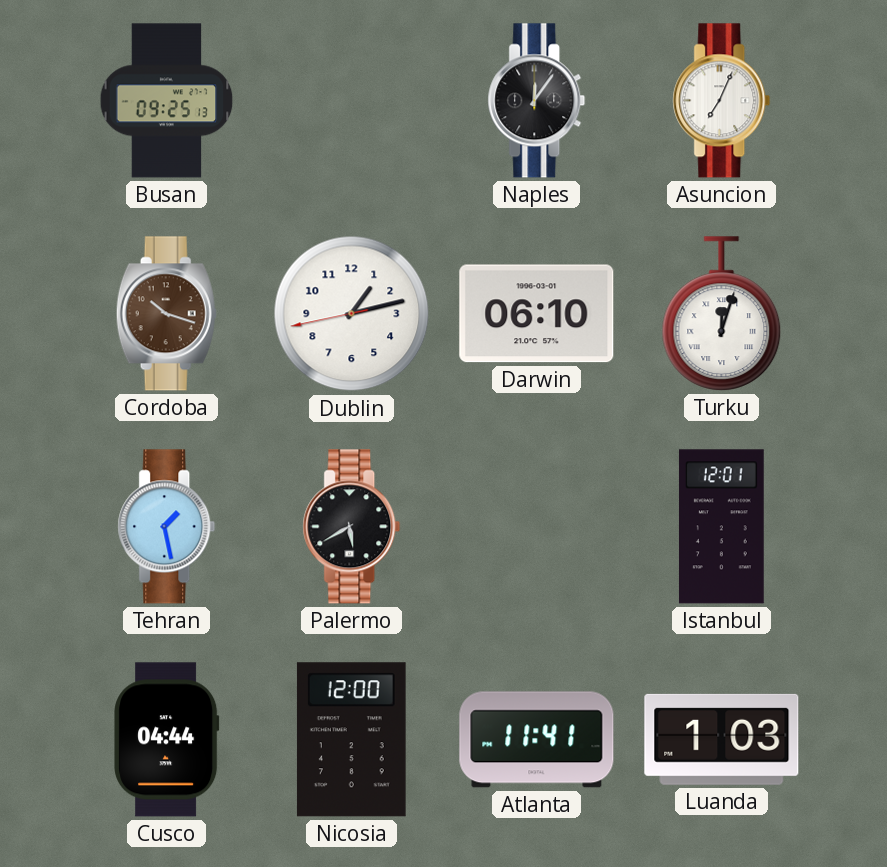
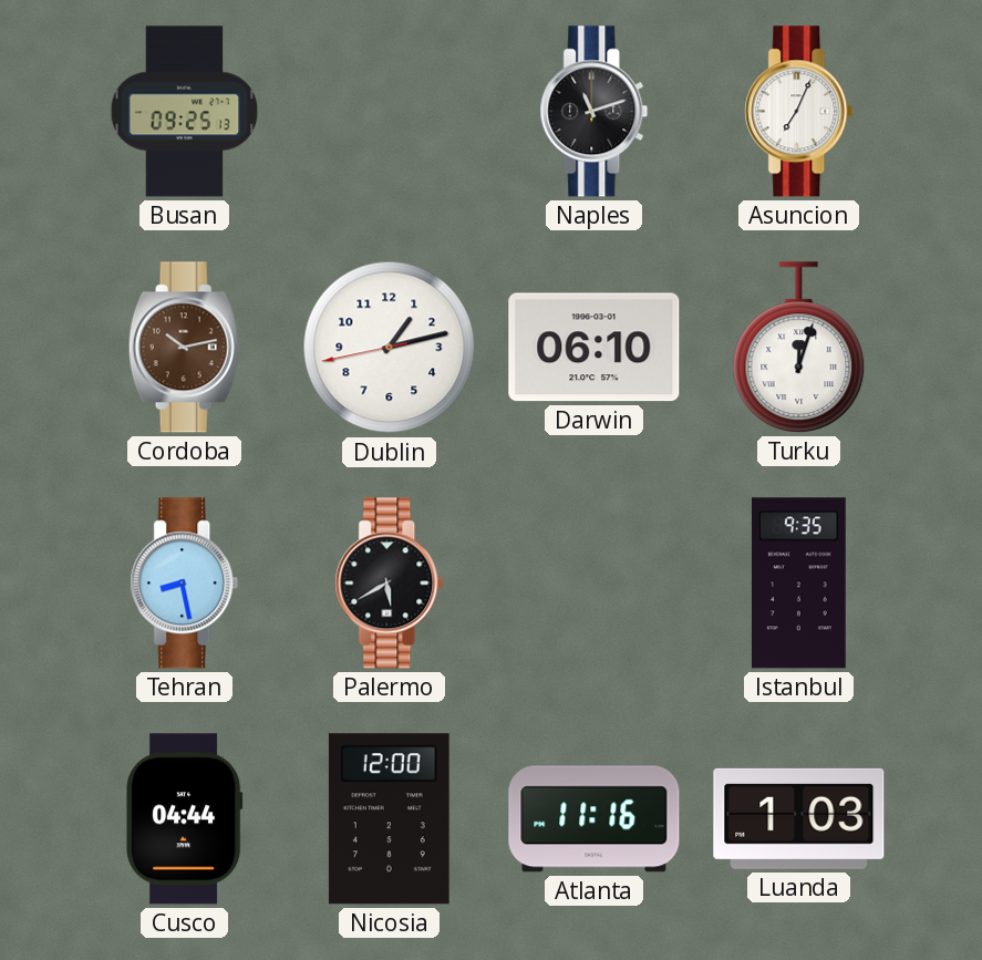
Naples: 12:06 -> 11:12
Cordoba: 10:18 -> 10:13
Tehran: 1:28 -> 8:28
Istanbul: 12:01 -> 9:35
Atlanta: 11:41 -> 11:16
